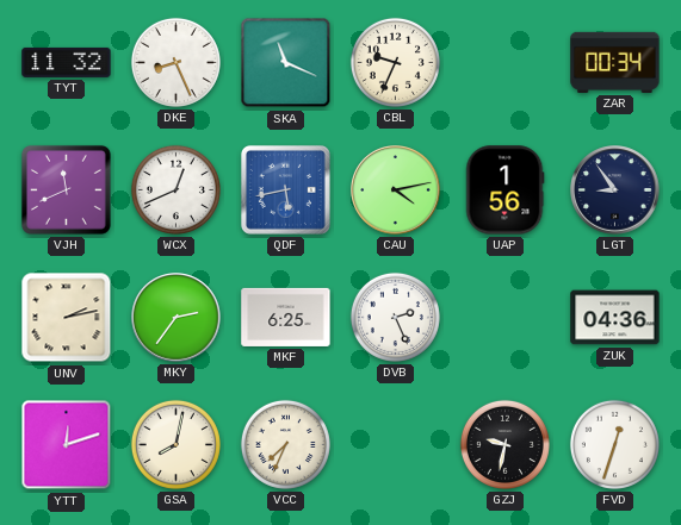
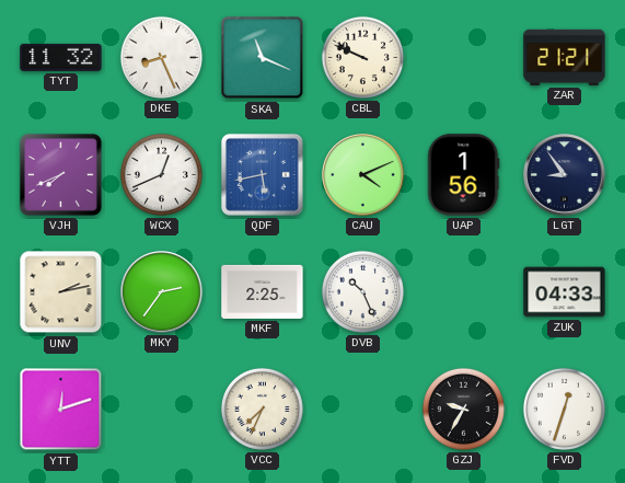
CBL: 9:34 -> 9:49
ZAR: 00:34 -> 21:21
VJH: 11:41 -> 7:41
CAU: 4:13 -> 4:11
MKF: 6:25 -> 2:25
DVB: 2:26 -> 10:26
ZUK: 04:36 -> 04:33
GSA: 8:02 -> none
GZJ: 9:32 -> 9:35
